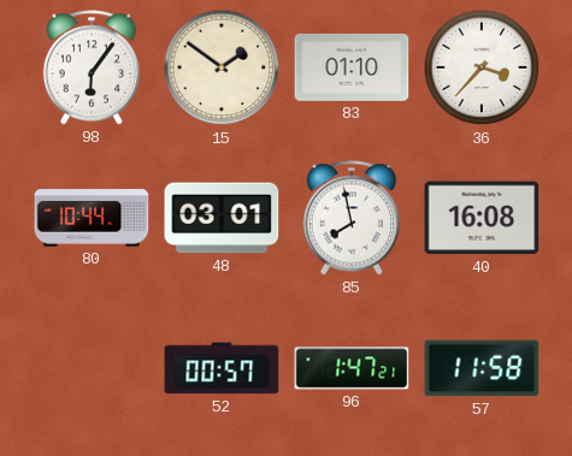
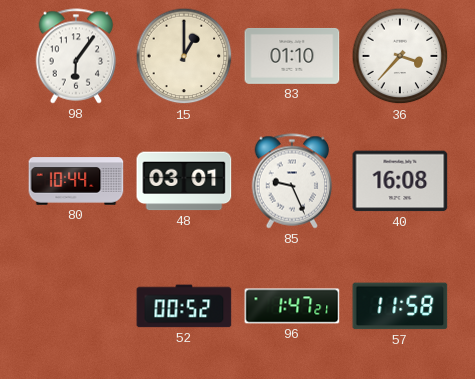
15: 1:51 -> 1:00
85: 7:58 -> 9:26
52: 00:57 -> 00:52
